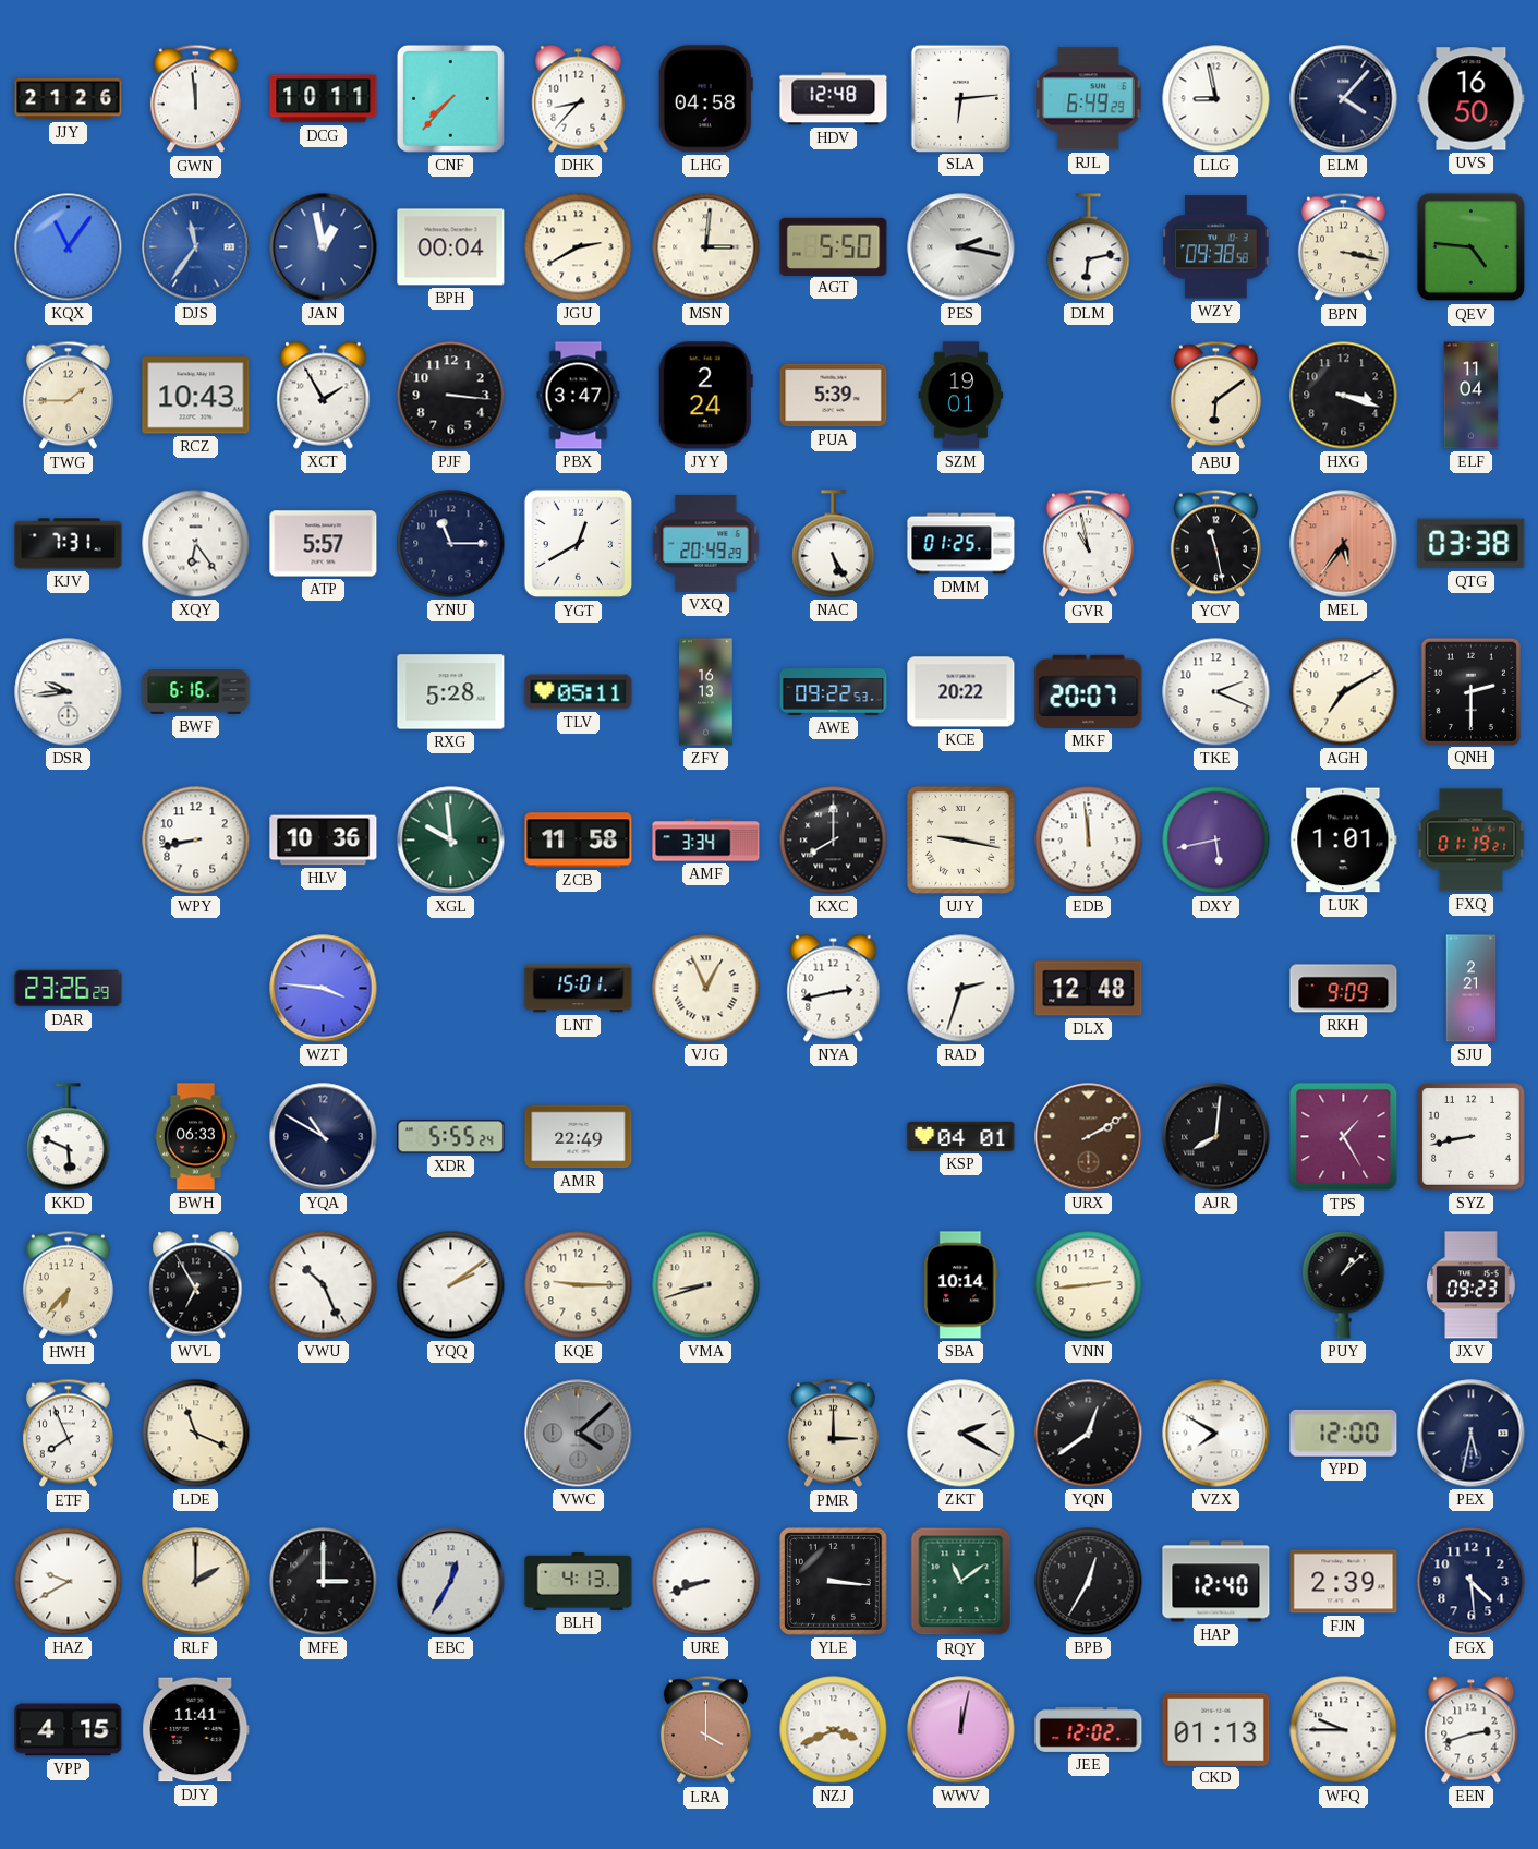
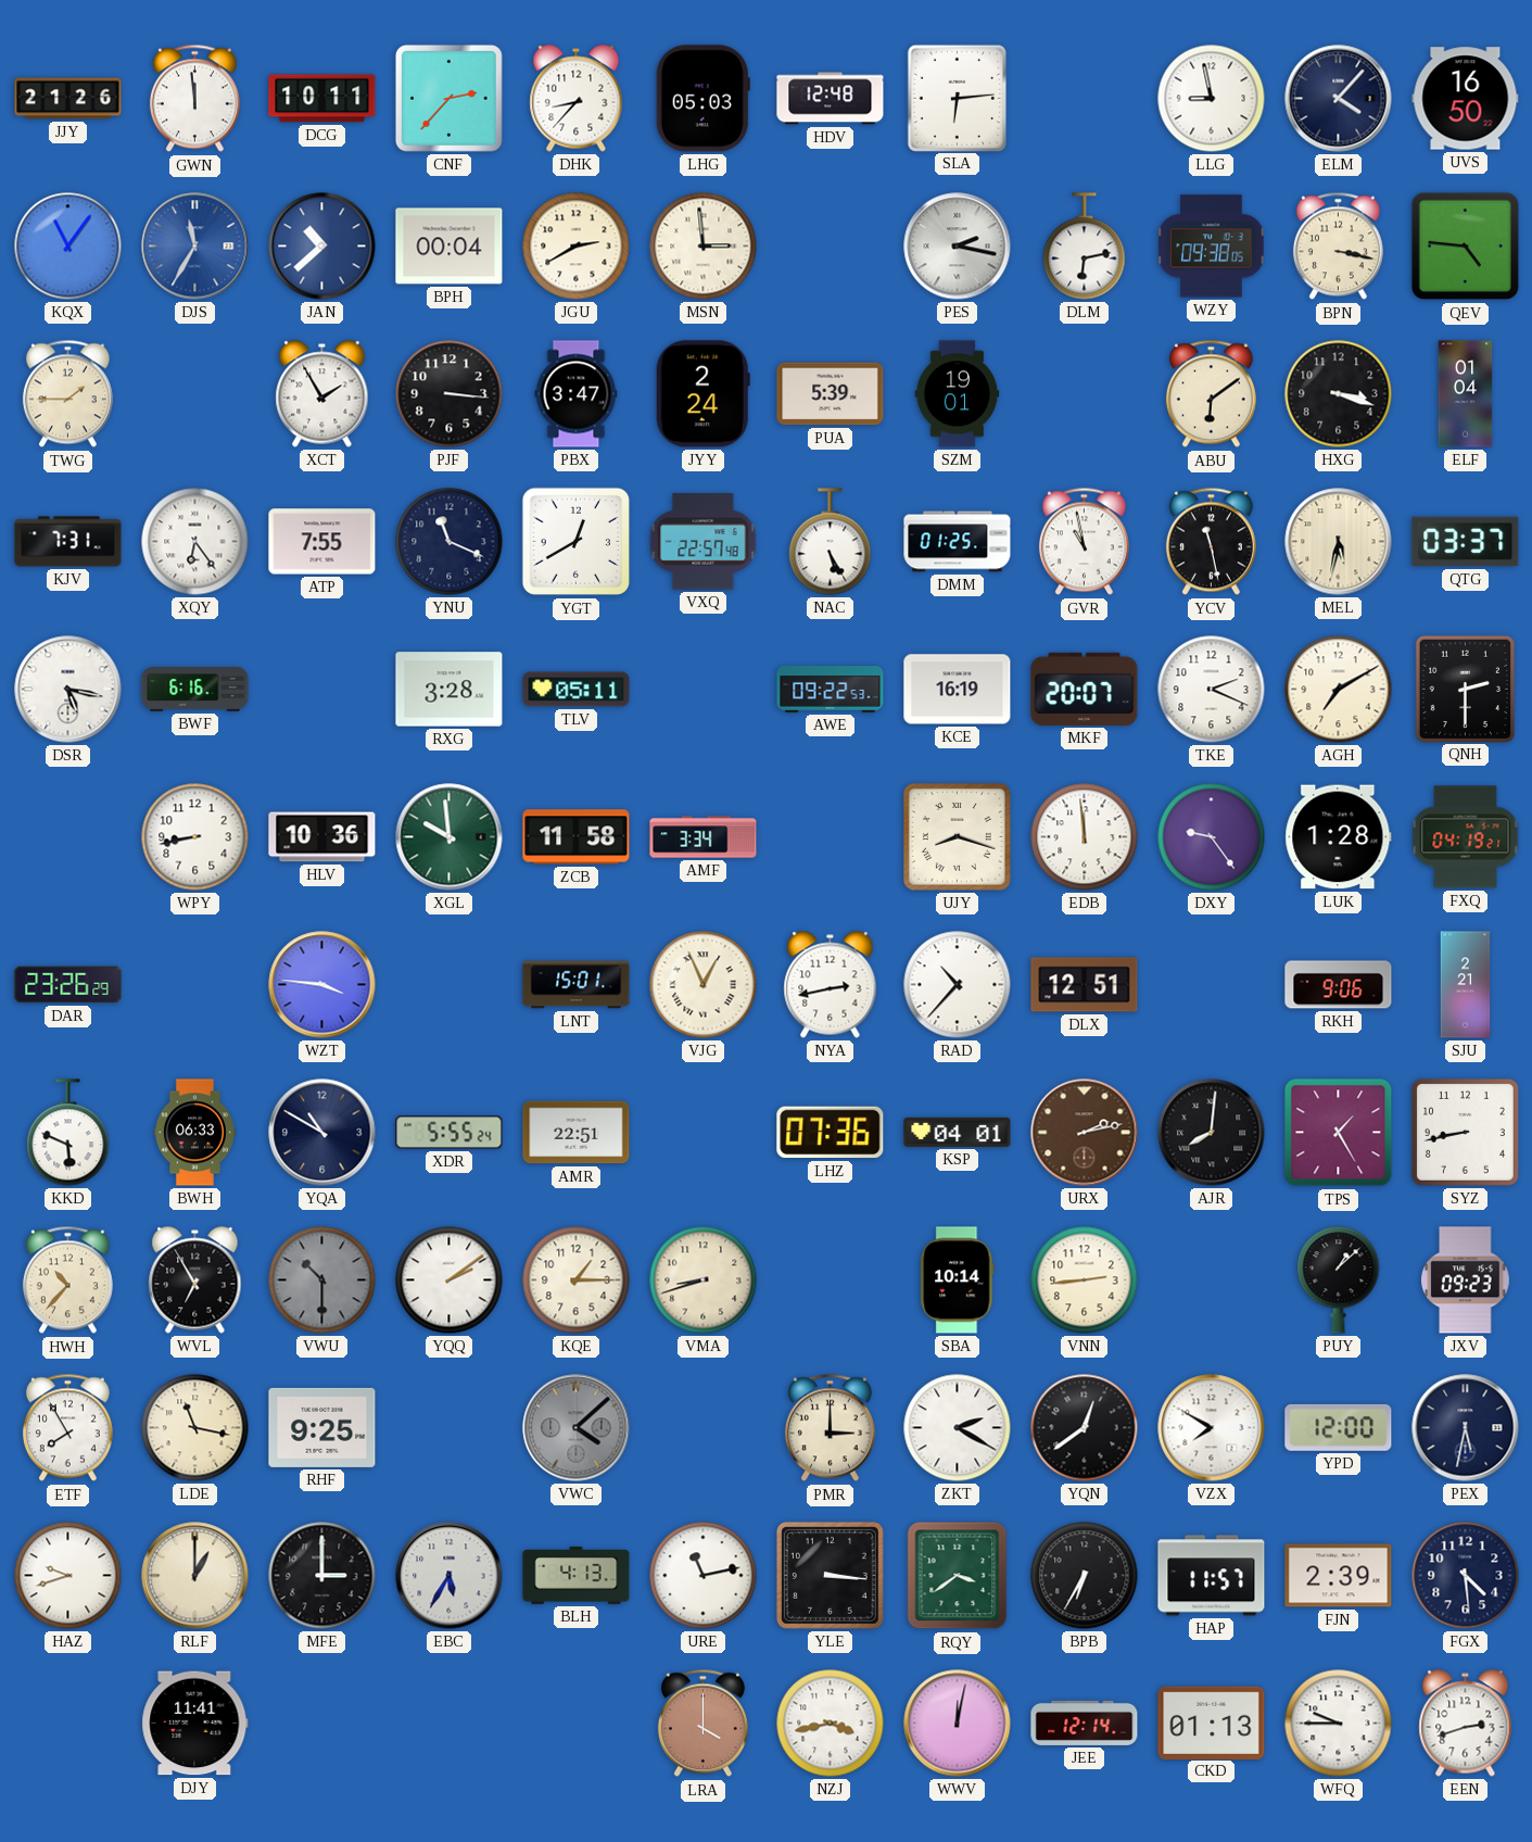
CNF: 7:37 -> 2:37
LHG: 04:58 -> 05:03
RJL: 6:49 -> none
DJS: 11:36 -> 11:35
JAN: 12:58 -> 10:38
MSN: 3:01 -> 2:59
AGT: 5:50 -> none
WZY: 09:38:58 -> 09:38:05
RCZ: 10:43 -> none
ELF: 11:04 -> 01:04
ATP: 5:57 -> 7:55
YNU: 11:15 -> 11:19
VXQ: 20:49 -> 22:57
MEL: 5:36 -> 5:32
MEL dial: salmon -> cream
QTG: 03:38 -> 03:37
DSR: 9:44 -> 5:17
RXG: 5:28 -> 3:28
ZFY: 16:13 -> none
KCE: 20:22 -> 16:19
KXC: 8:00 -> none
UJY: 9:17 -> 8:18
DXY: 5:43 -> 9:24
LUK: 1:01 -> 1:28
FXQ: 01:19 -> 04:19
RAD: 2:33 -> 10:37
DLX: 12:48 -> 12:51
RKH: 9:09 -> 9:06
AMR: 22:49 -> 22:51
LHZ: none -> 07:36
URX: 2:10 -> 2:13
HWH: 6:37 -> 10:37
VWU: 10:26 -> 10:30
VWU dial: white -> grey
KQE: 9:15 -> 1:15
ETF: 7:56 -> 7:55
LDE: 11:19 -> 11:17
RHF: none -> 9:25
HAZ: 9:40 -> 9:42
RLF: 2:00 -> 1:00
EBC: 12:35 -> 5:35
URE: 8:42 -> 11:13
RQY: 11:09 -> 3:39
BPB: 12:35 -> 6:35
HAP: 12:40 -> 11:57
VPP: 4:15 -> none
NZJ: 3:41 -> 3:43
JEE: 12:02 -> 12:14
